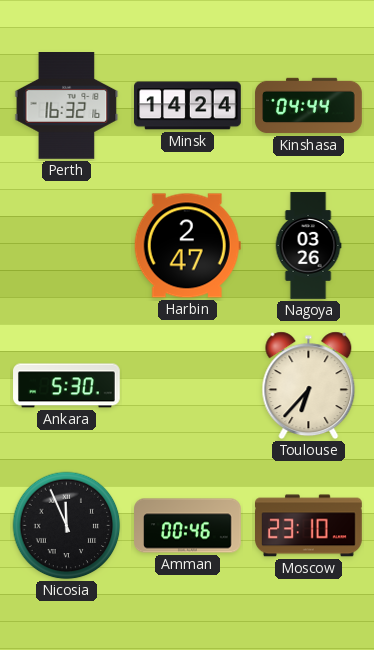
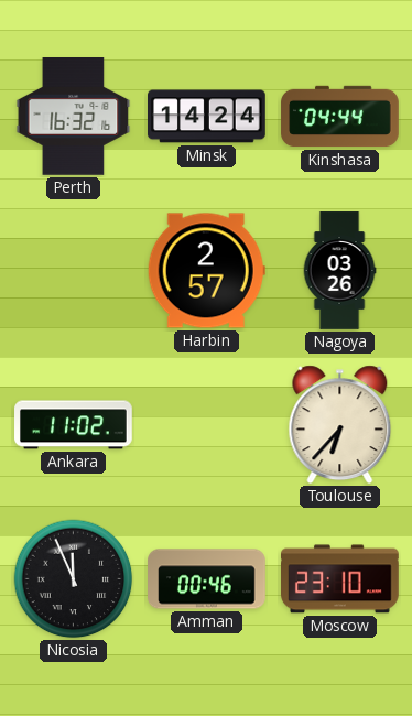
Harbin: 2:47 -> 2:57
Ankara: 5:30 -> 11:02
